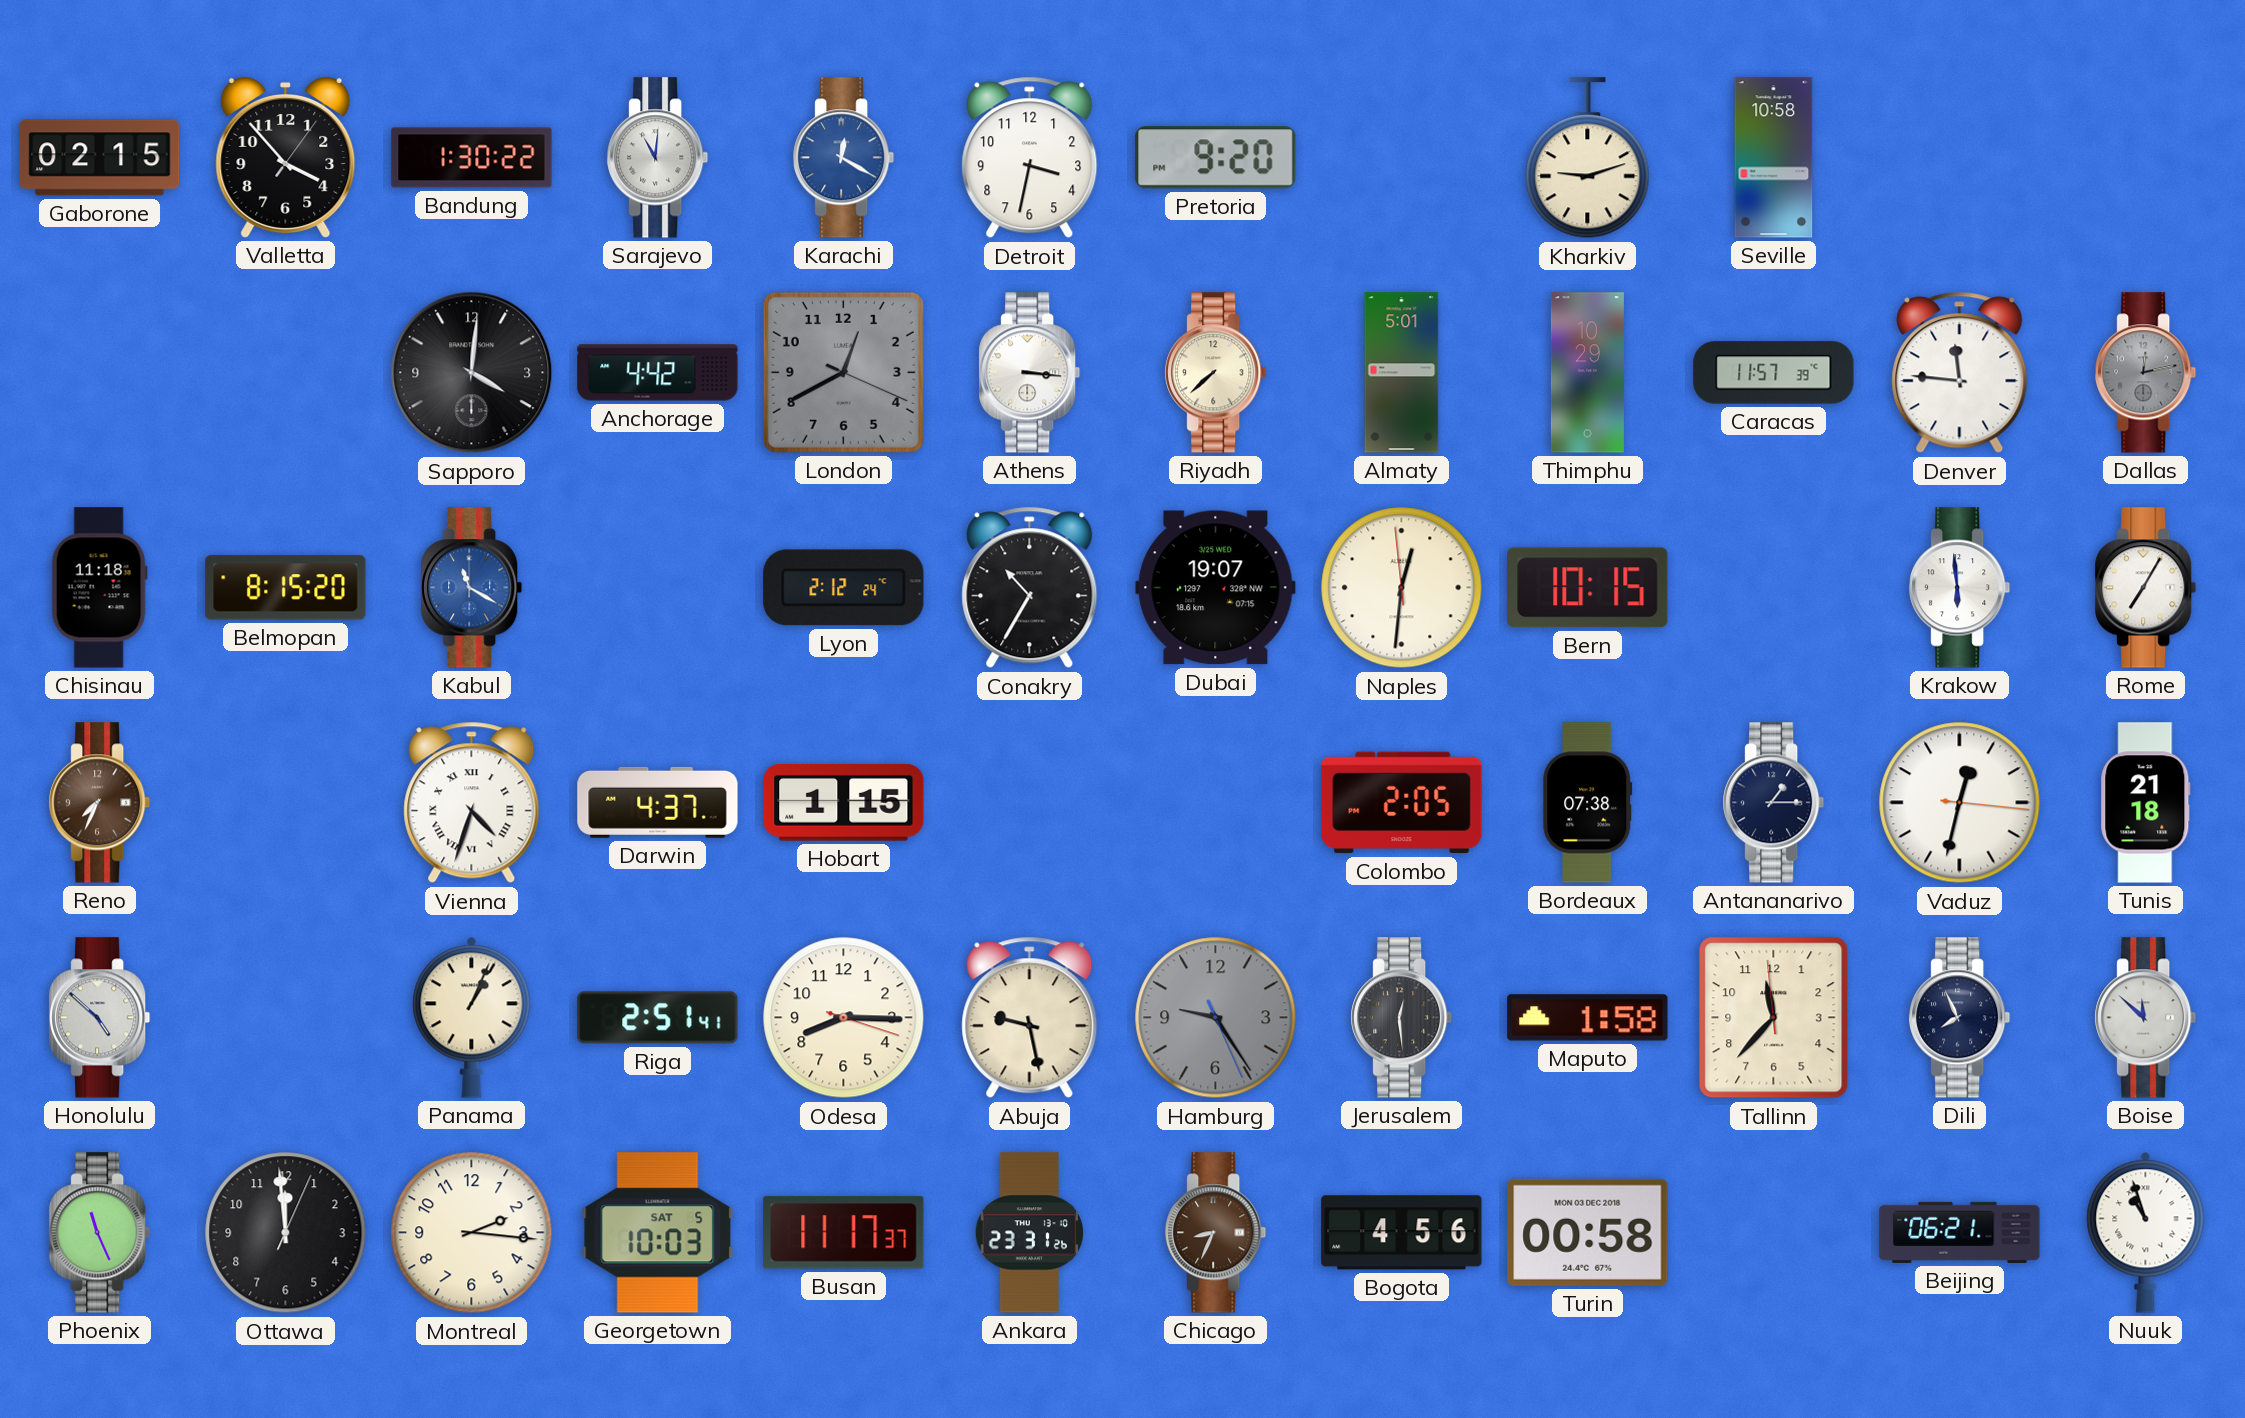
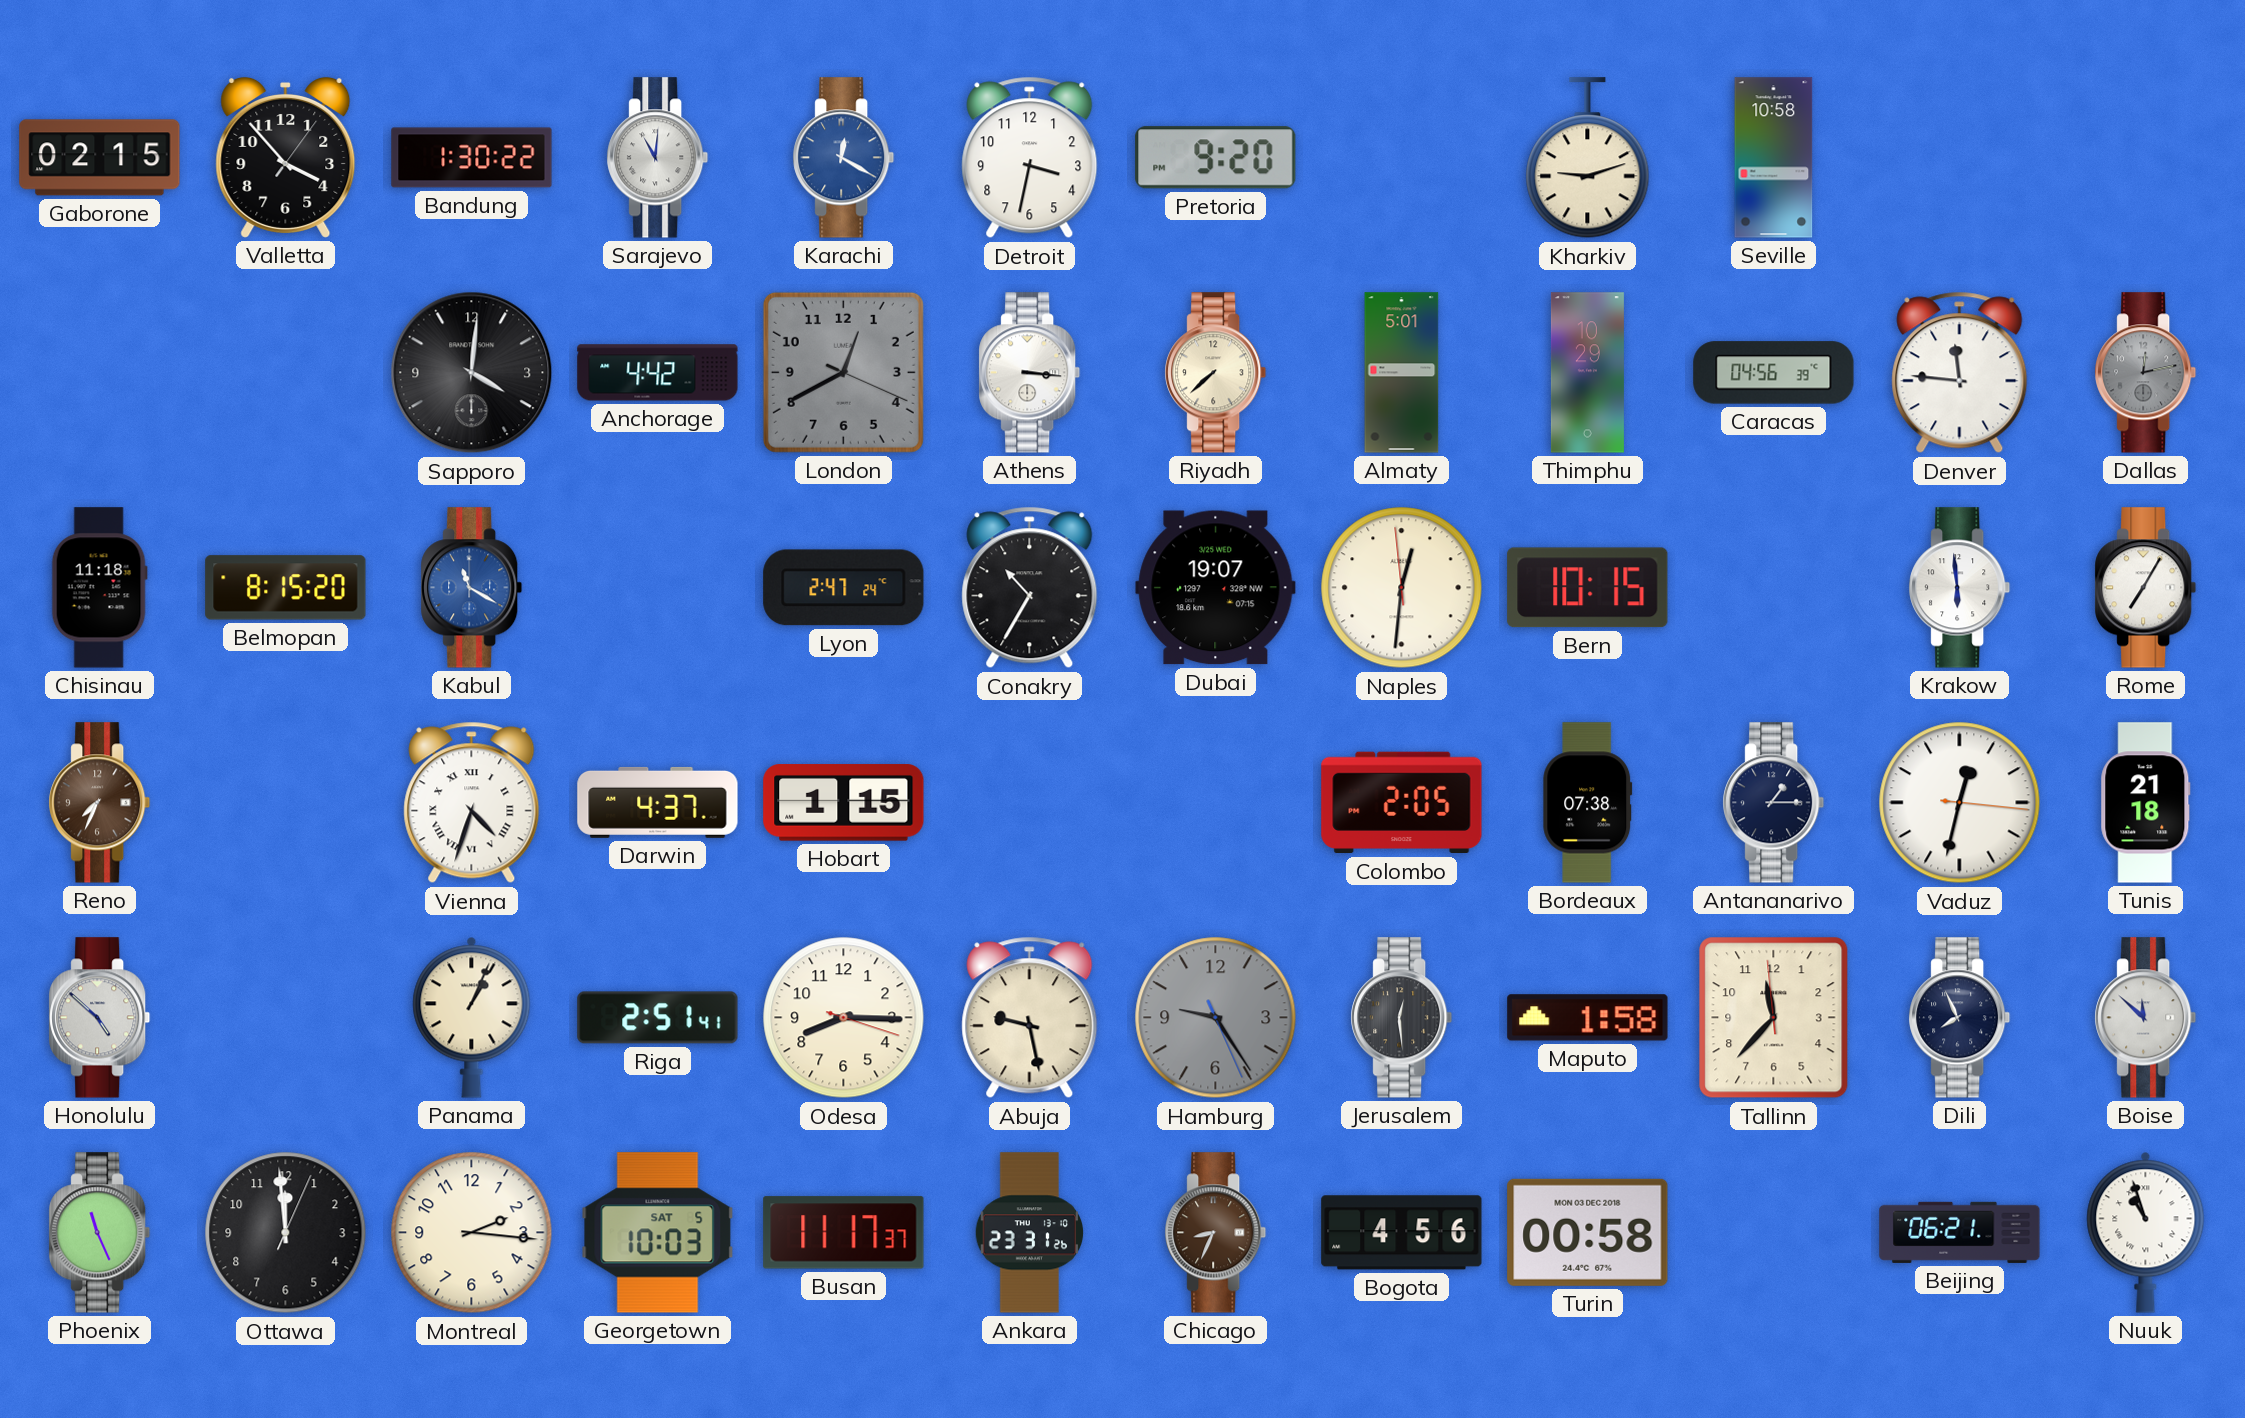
Caracas: 11:57 -> 04:56
Lyon: 2:12 -> 2:47
